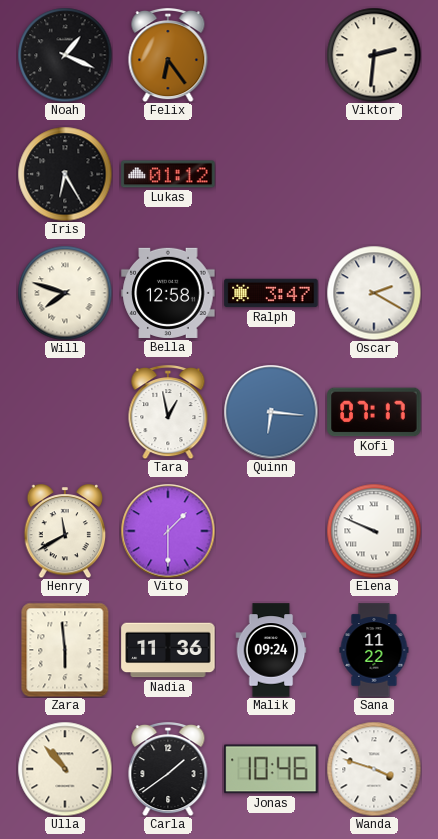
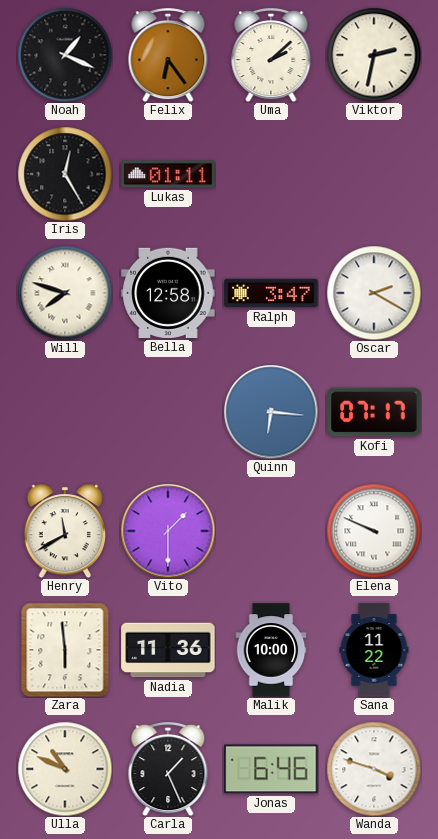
Uma: none -> 2:08
Viktor: 2:31 -> 2:32
Iris: 6:25 -> 12:25
Lukas: 01:12 -> 01:11
Tara: 12:58 -> none
Malik: 09:24 -> 10:00
Ulla: 10:53 -> 10:49
Carla: 1:39 -> 1:26
Jonas: 10:46 -> 6:46
